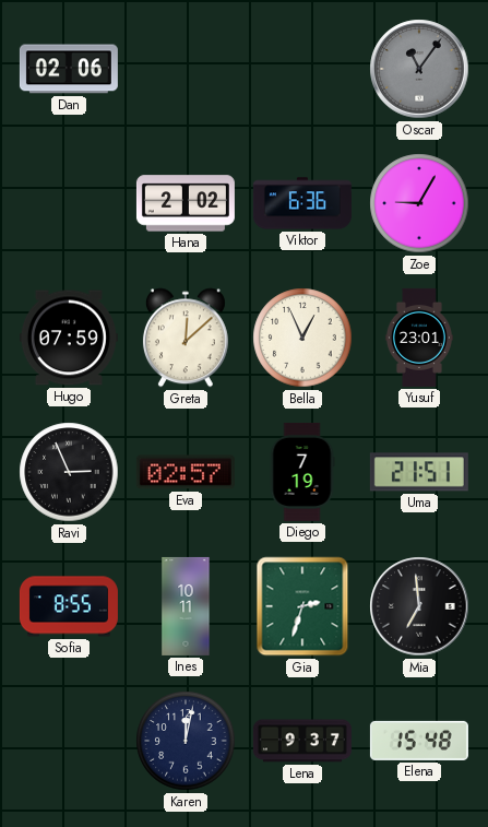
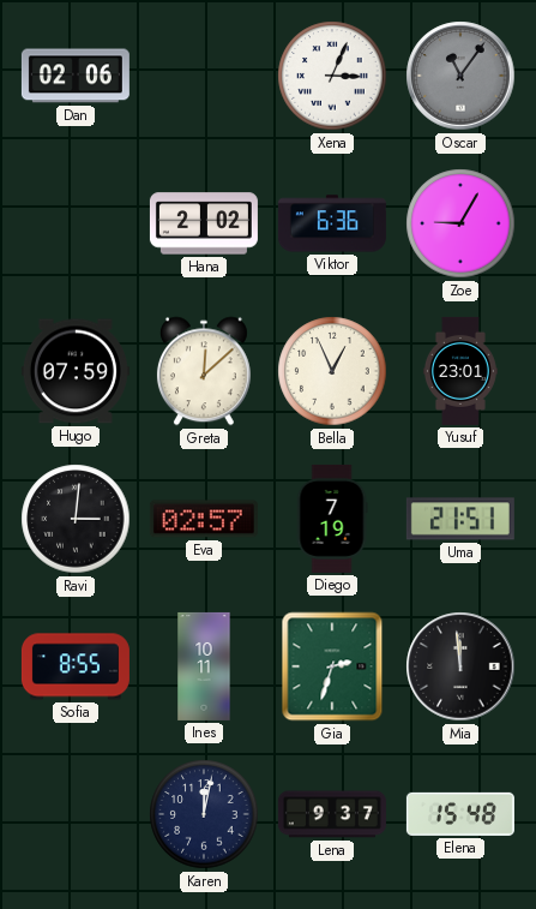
Xena: none -> 3:04
Ravi: 2:56 -> 3:01
Mia: 6:59 -> 11:59
